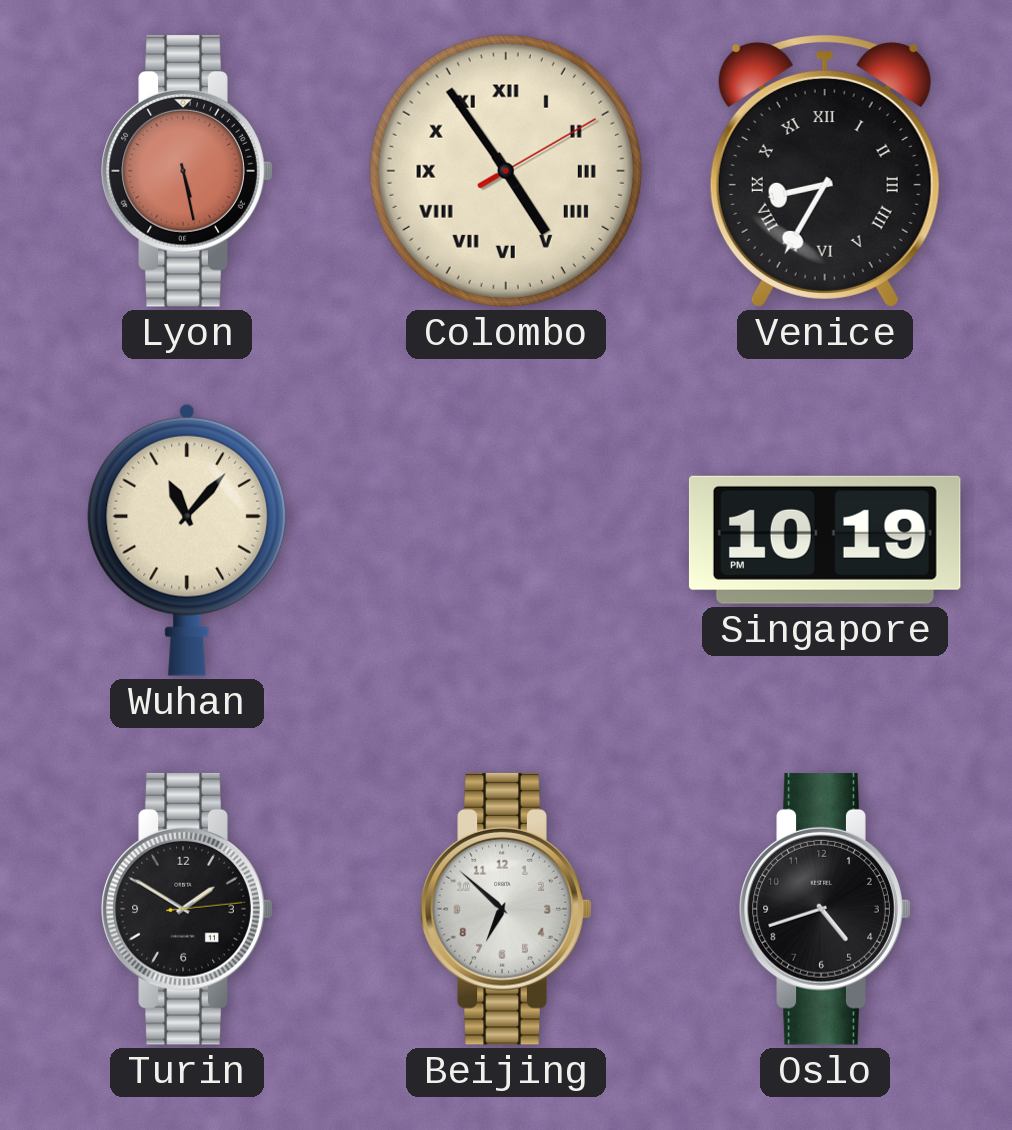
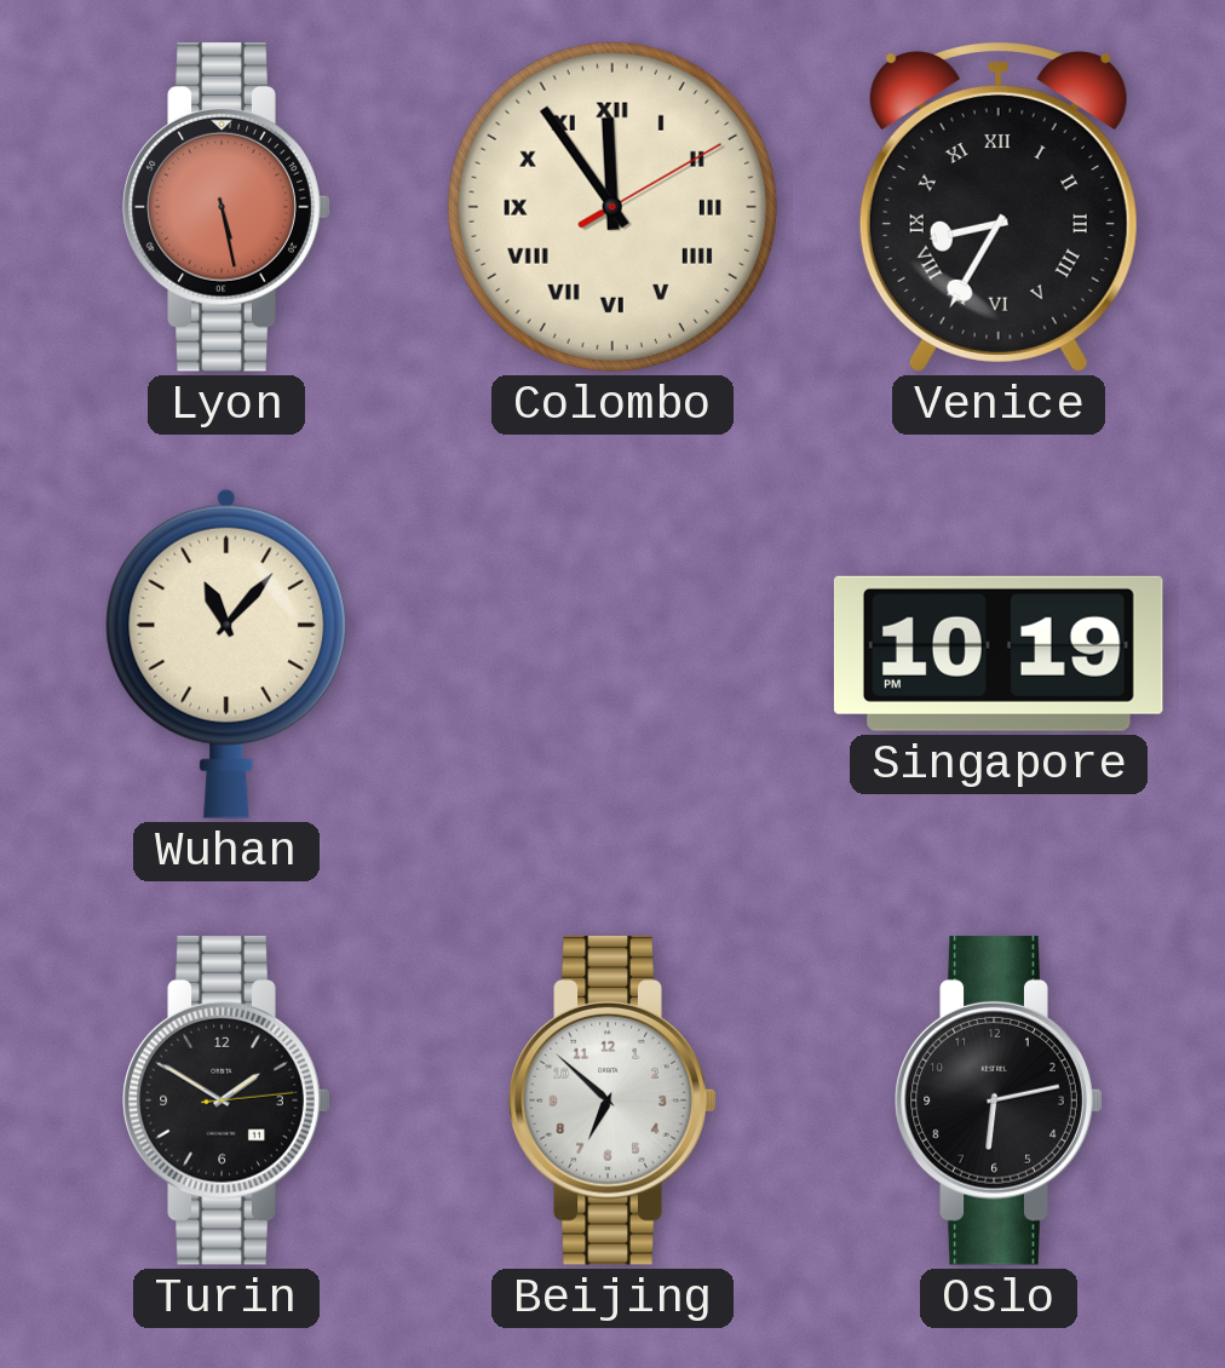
Colombo: 4:54 -> 11:54
Oslo: 4:42 -> 6:13
